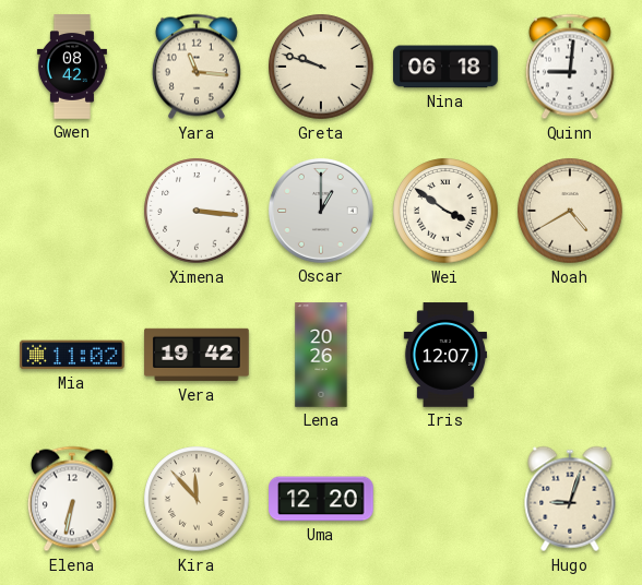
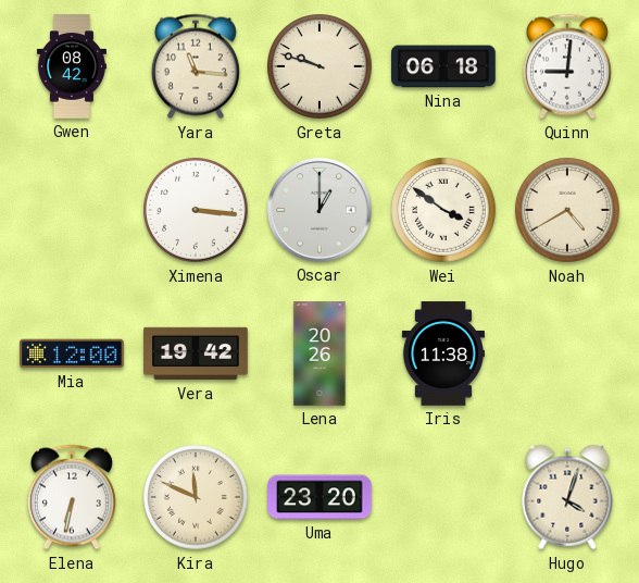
Mia: 11:02 -> 12:00
Iris: 12:07 -> 11:38
Kira: 11:53 -> 11:49
Uma: 12:20 -> 23:20
Hugo: 9:03 -> 4:03
